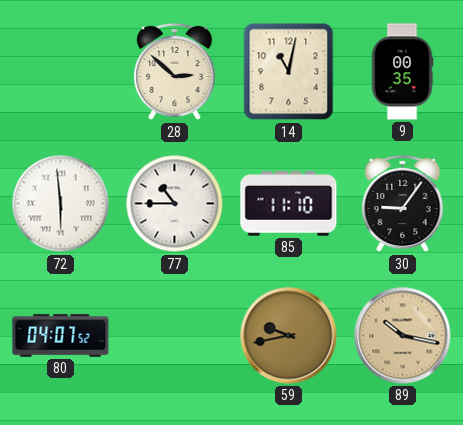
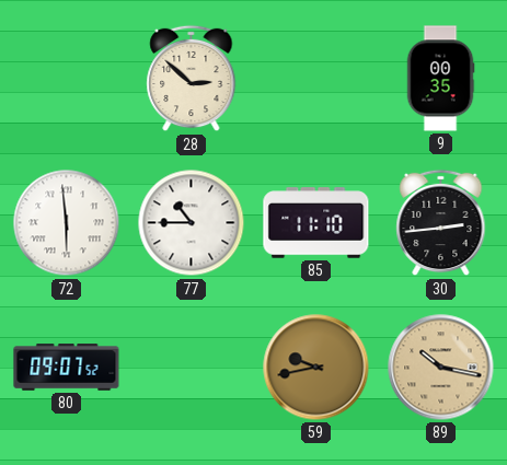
14: 11:02 -> none
30: 9:06 -> 2:44
80: 04:07 -> 09:07
